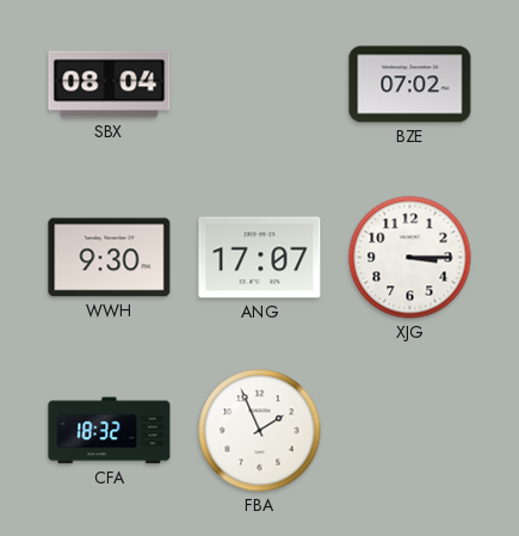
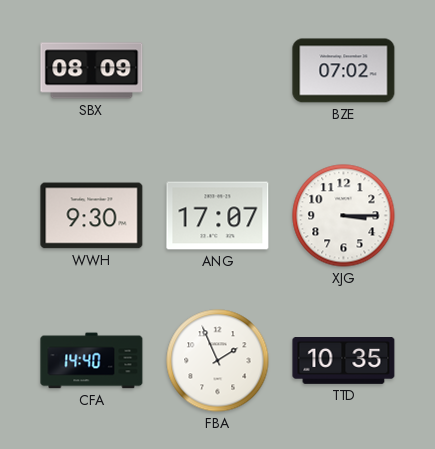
SBX: 08:04 -> 08:09
CFA: 18:32 -> 14:40
TTD: none -> 10:35
